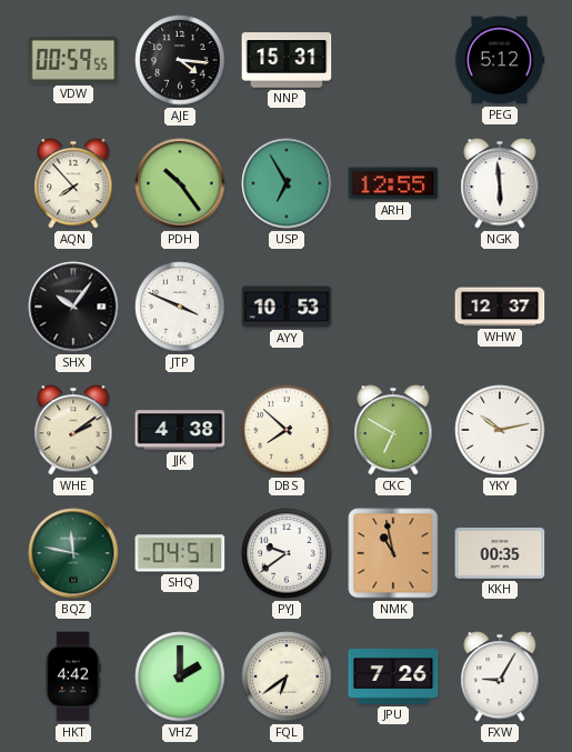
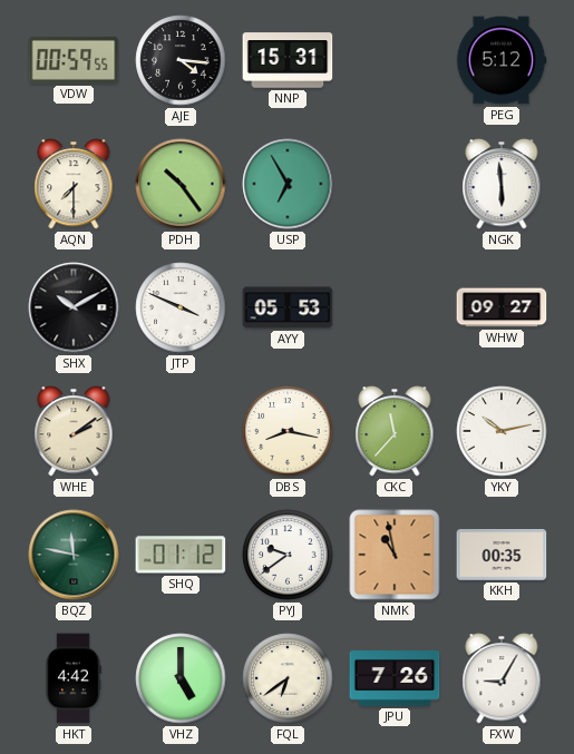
AQN: 7:53 -> 7:30
ARH: 12:55 -> none
SHX: 10:06 -> 10:10
AYY: 10:53 -> 05:53
WHW: 12:37 -> 09:27
JJK: 4:38 -> none
DBS: 7:52 -> 8:17
CKC: 6:50 -> 11:37
SHQ: 04:51 -> 01:12
VHZ: 2:00 -> 5:00
